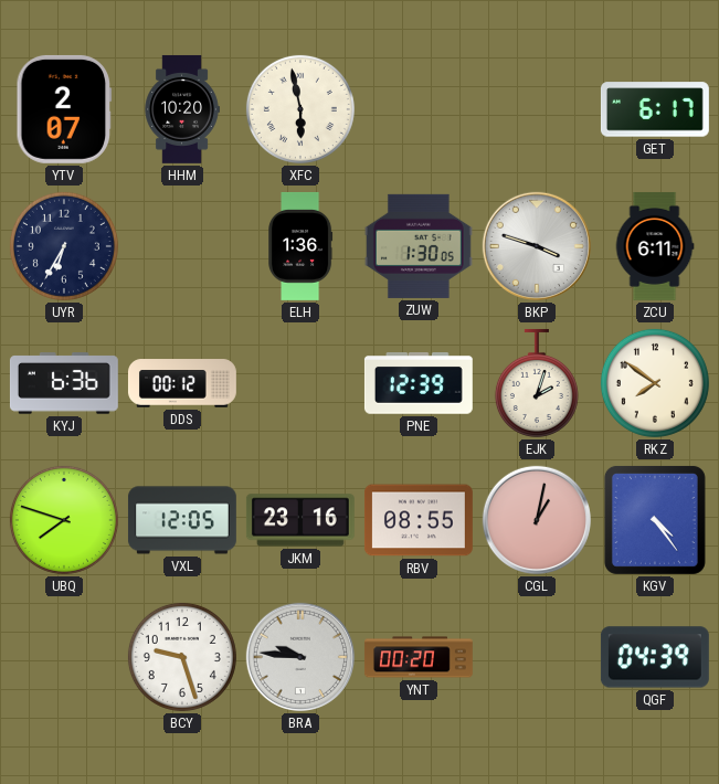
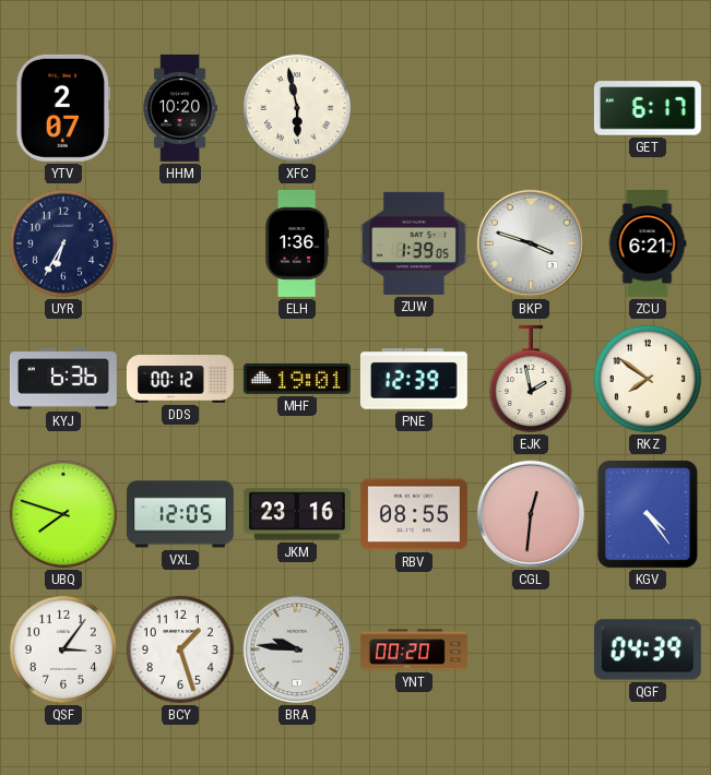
ZUW: 1:30 -> 1:39
ZCU: 6:11 -> 6:21
MHF: none -> 19:01
EJK: 2:03 -> 1:58
CGL: 1:02 -> 12:31
QSF: none -> 3:06
BCY: 9:27 -> 1:27
